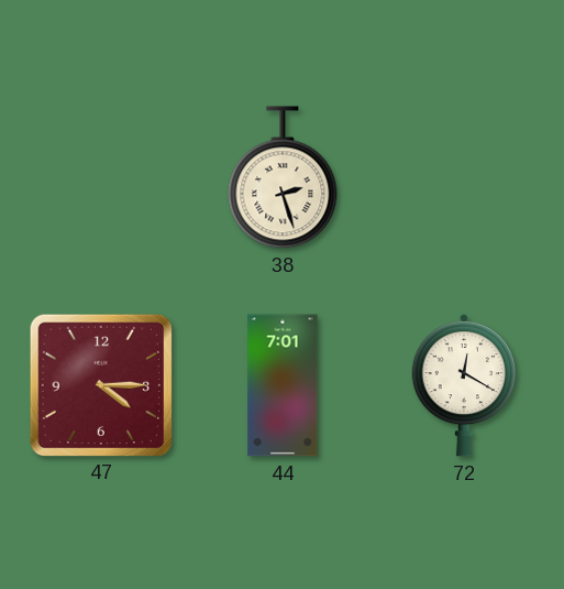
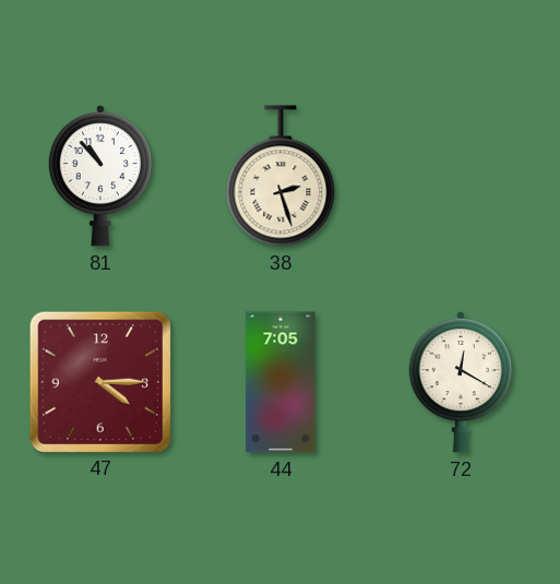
81: none -> 10:53
44: 7:01 -> 7:05
